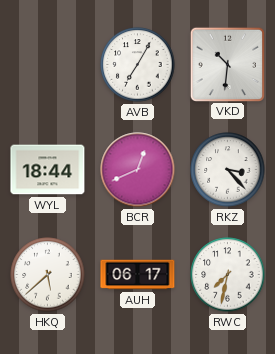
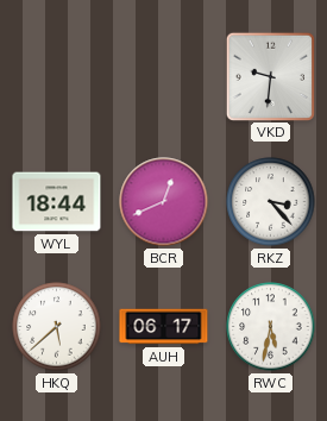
AVB: 7:05 -> none
VKD: 10:31 -> 9:31
RWC: 7:32 -> 5:32
